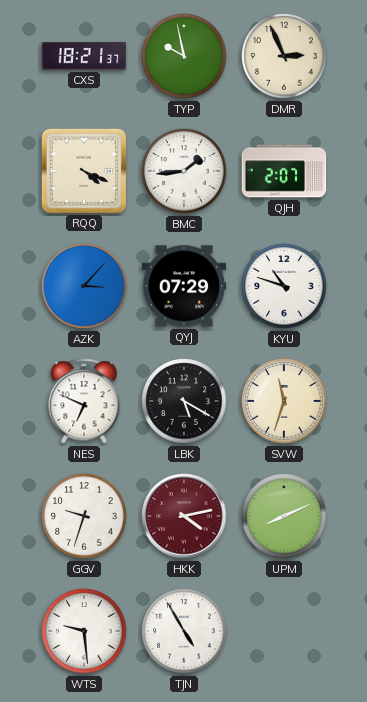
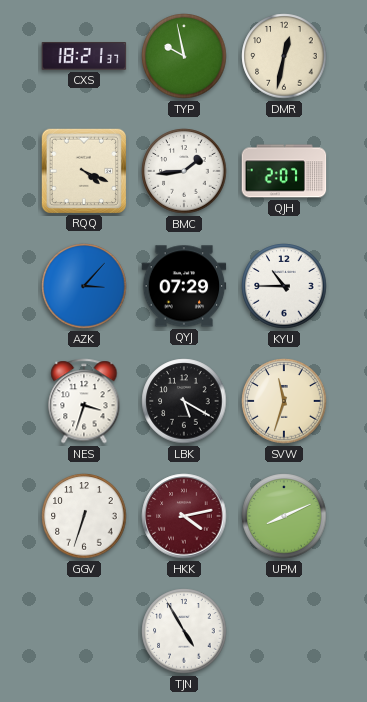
DMR: 2:56 -> 12:32
KYU: 10:48 -> 10:45
NES: 6:49 -> 3:33
GGV: 9:33 -> 6:33
WTS: 9:29 -> none
